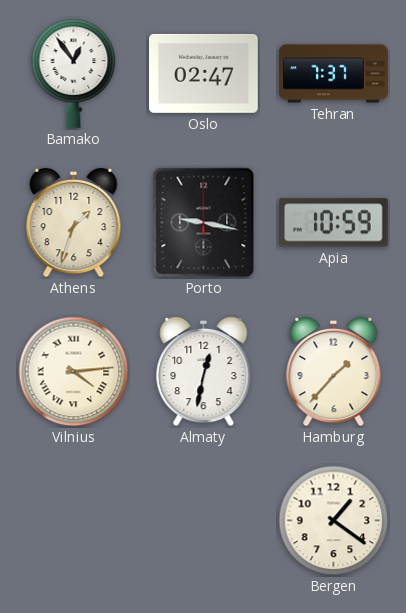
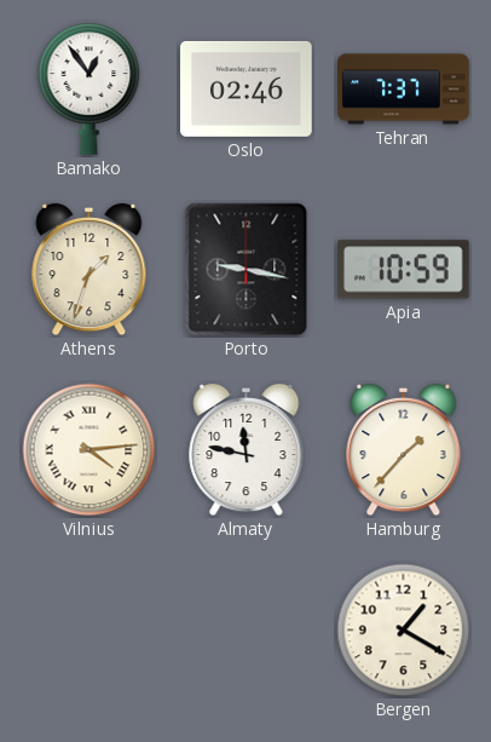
Oslo: 02:47 -> 02:46
Almaty: 12:32 -> 11:47
Bergen: 1:21 -> 1:20
